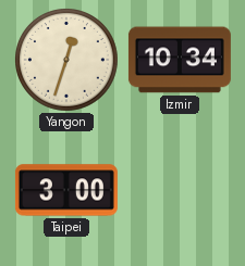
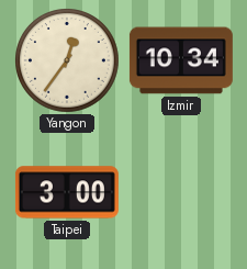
Yangon: 12:33 -> 12:36
